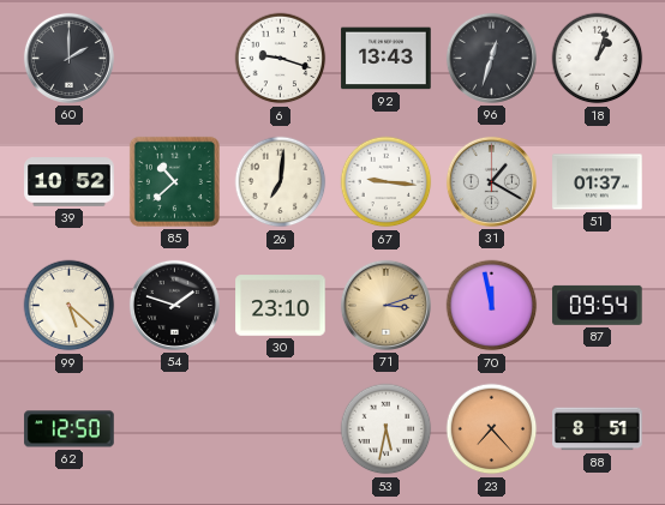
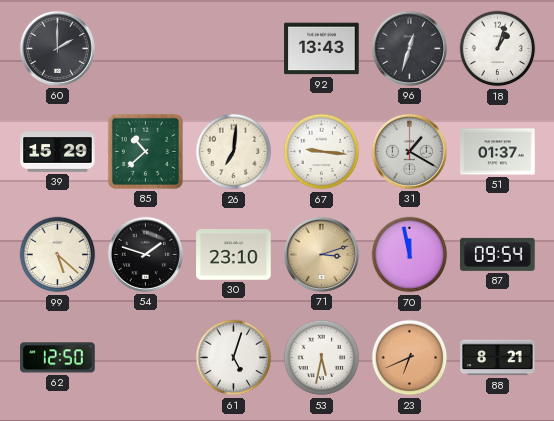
6: 9:18 -> none
39: 10:52 -> 15:29
61: none -> 5:03
23: 7:23 -> 6:41
88: 8:51 -> 8:21
